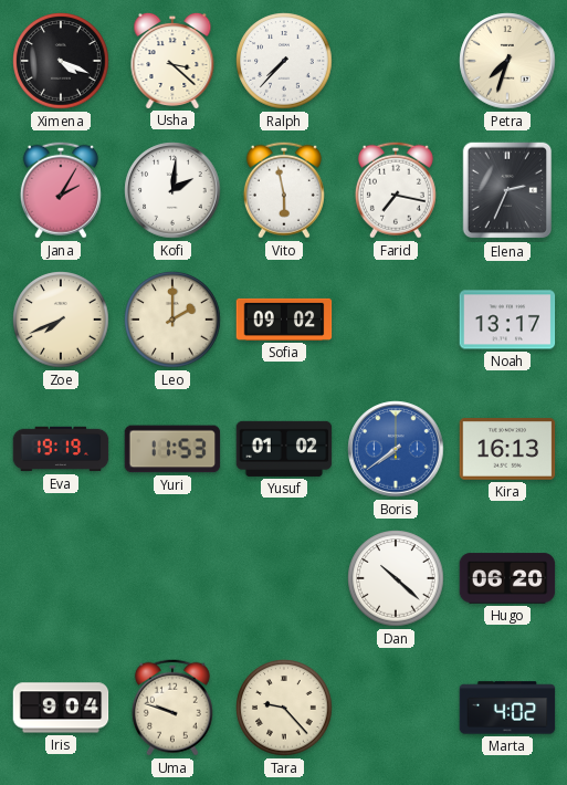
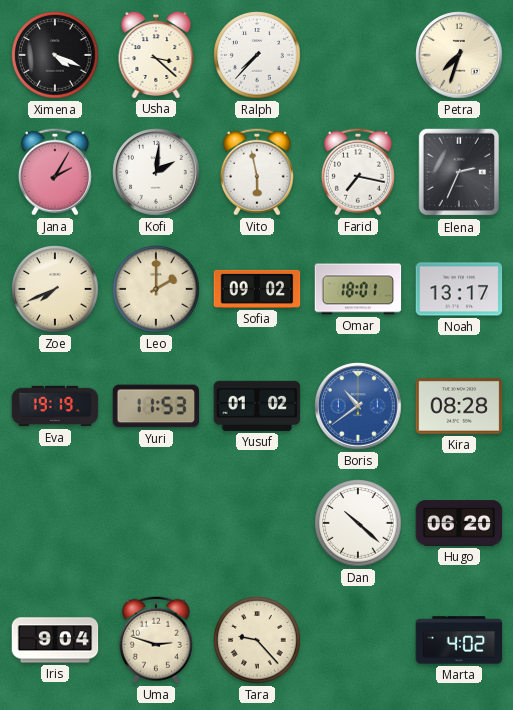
Omar: none -> 18:01
Boris: 7:39 -> 10:39
Kira: 16:13 -> 08:28
Uma: 9:48 -> 2:48
